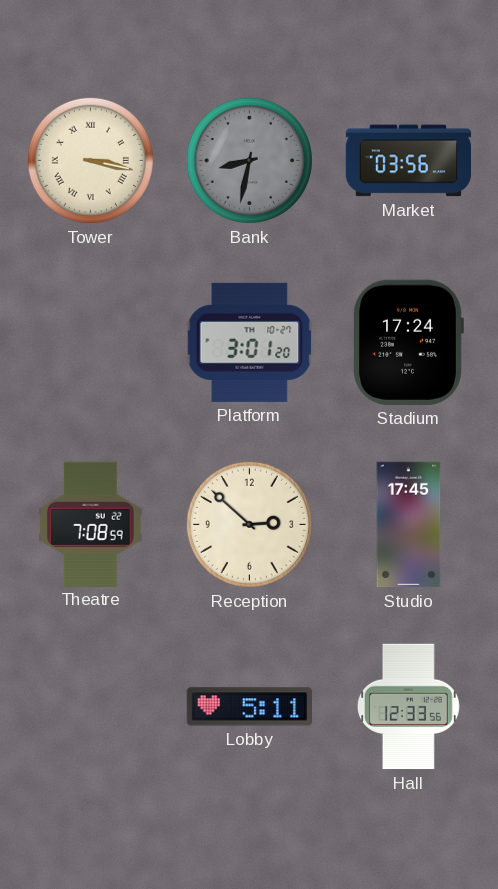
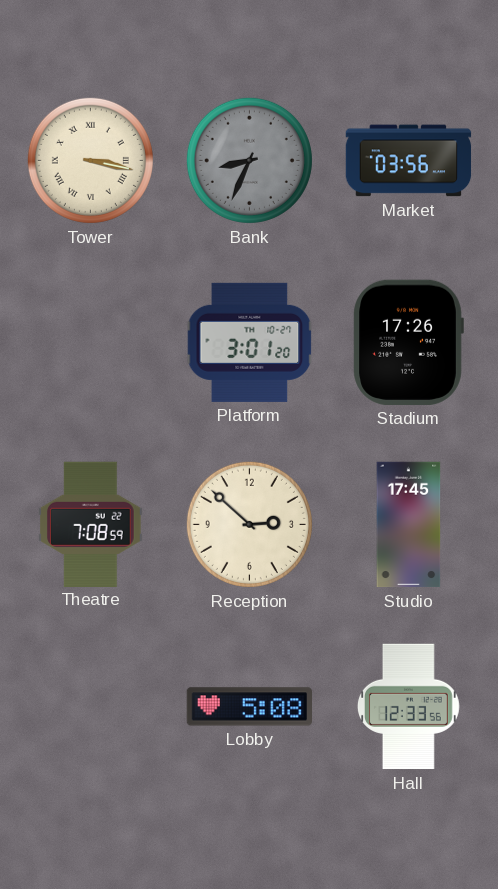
Bank: 8:32 -> 8:34
Stadium: 17:24 -> 17:26
Lobby: 5:11 -> 5:08
